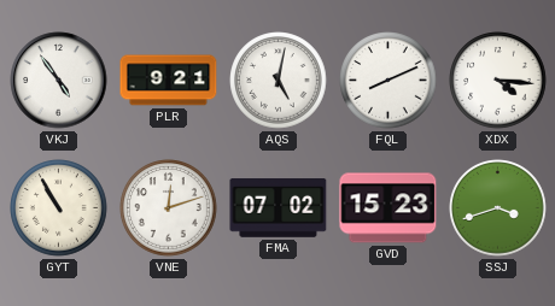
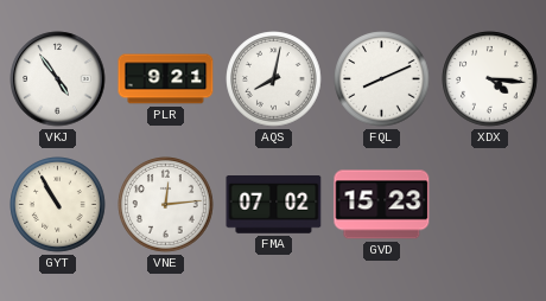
AQS: 5:02 -> 8:02
VNE: 12:12 -> 12:14
SSJ: 3:42 -> none
